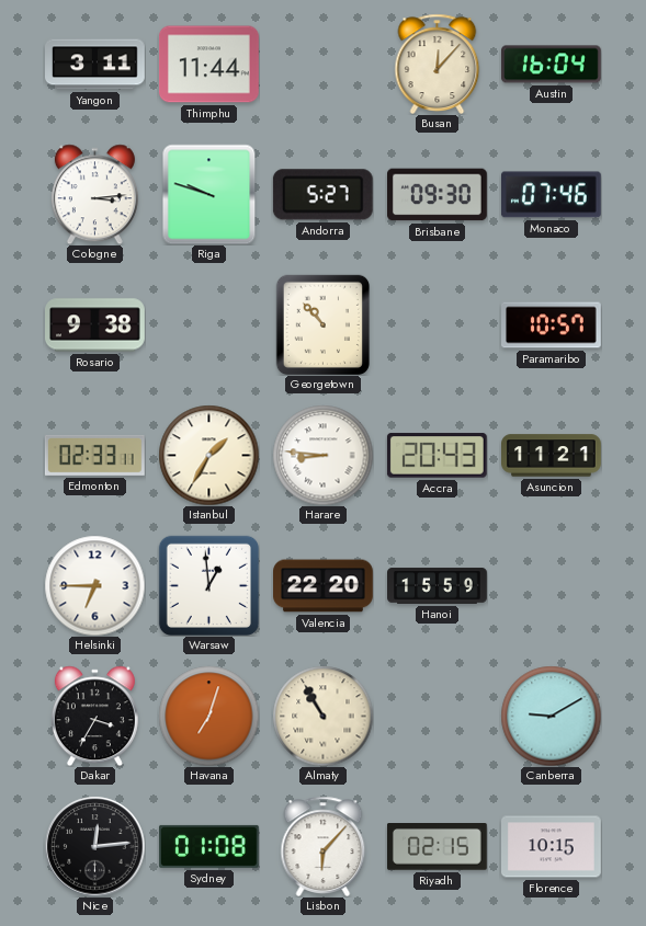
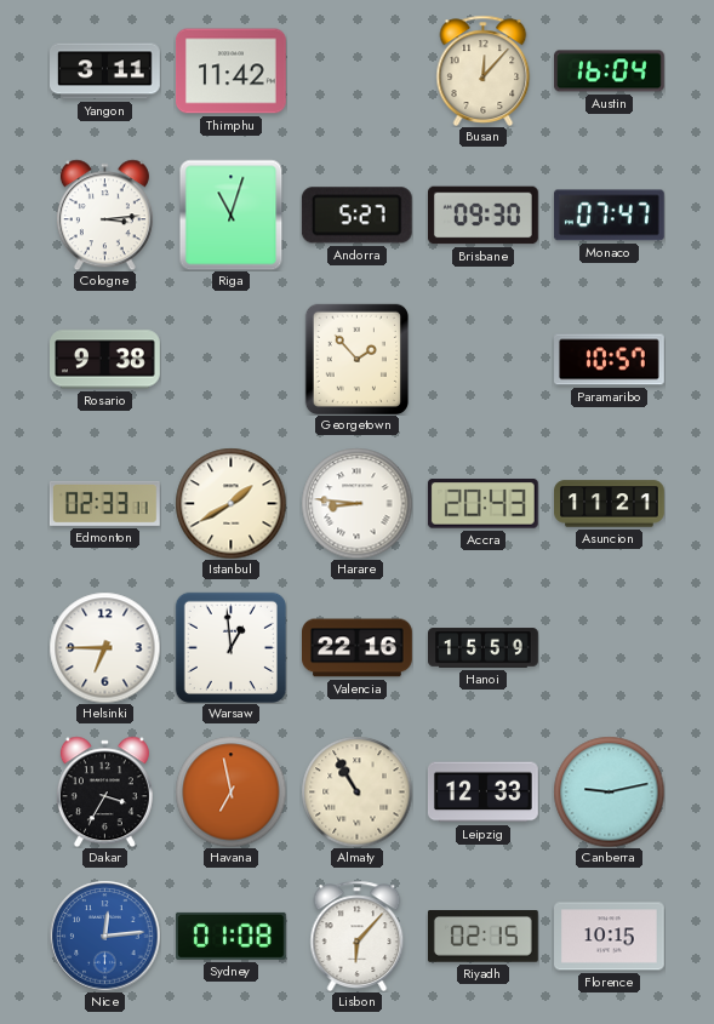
Thimphu: 11:44 -> 11:42
Riga: 9:48 -> 11:03
Monaco: 07:46 -> 07:47
Georgetown: 10:53 -> 1:53
Istanbul: 1:35 -> 1:40
Valencia: 22:20 -> 22:16
Havana: 7:03 -> 6:58
Leipzig: none -> 12:33
Canberra: 9:10 -> 9:13
Nice dial: black -> blue
